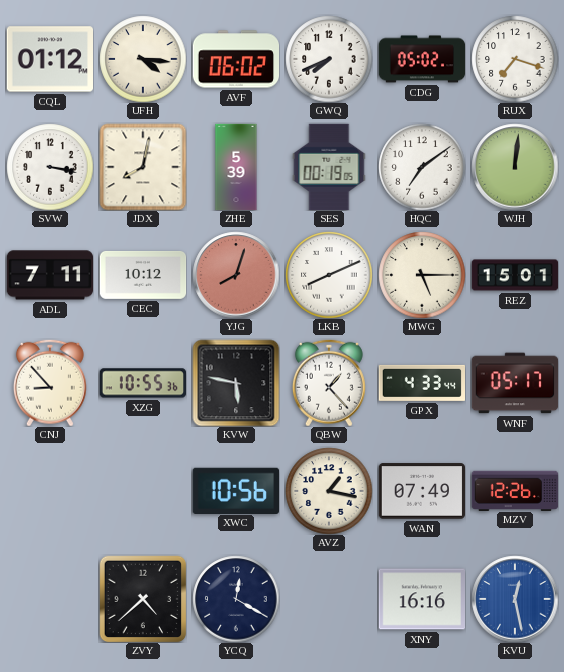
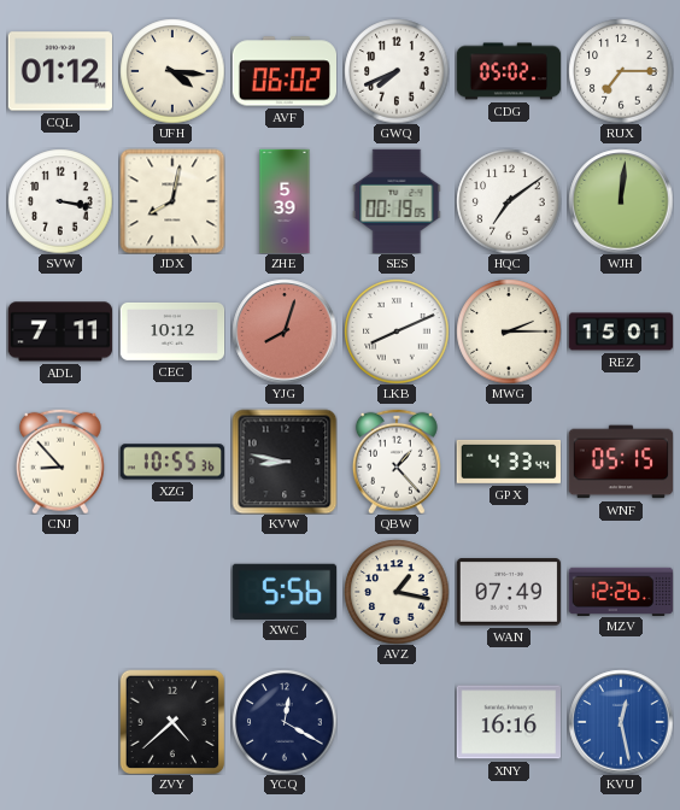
RUX: 7:18 -> 7:15
MWG: 5:15 -> 2:15
KVW: 5:47 -> 8:47
WNF: 05:17 -> 05:15
XWC: 10:56 -> 5:56
